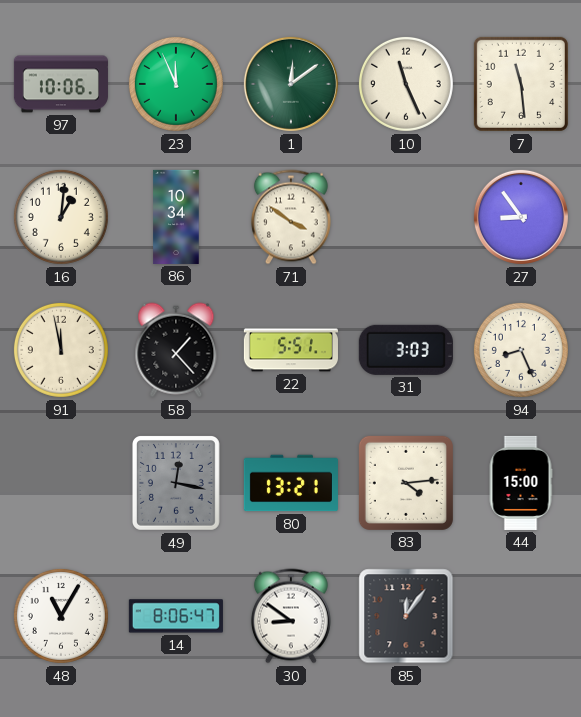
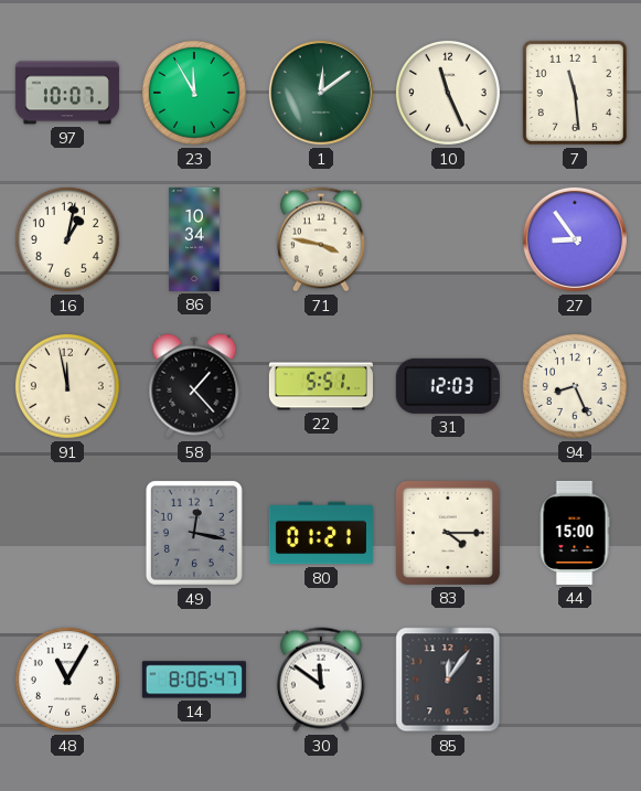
97: 10:06 -> 10:07
23: 11:56 -> 11:55
16: 1:01 -> 1:02
71: 3:51 -> 3:47
31: 3:03 -> 12:03
80: 13:21 -> 01:21
83: 4:14 -> 4:15
30: 8:51 -> 11:51
